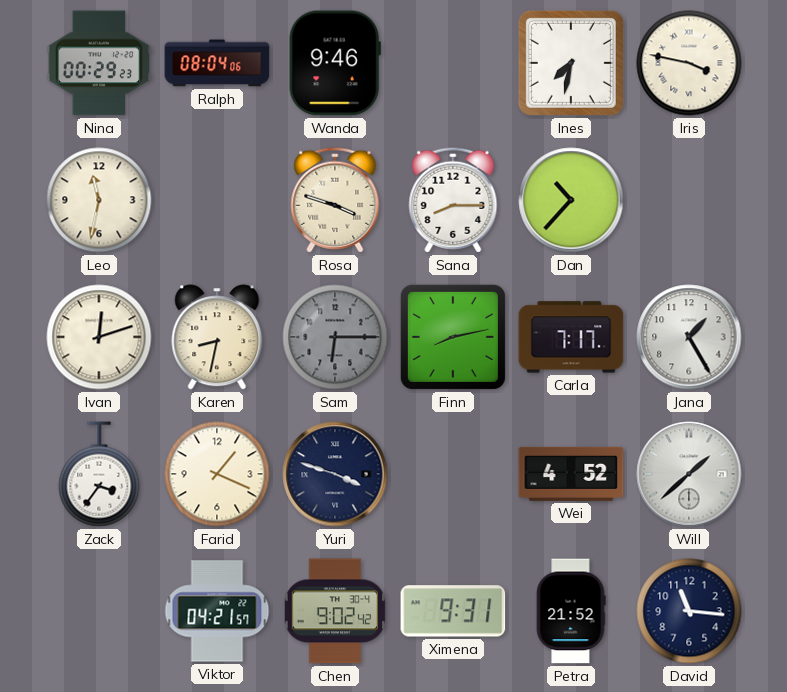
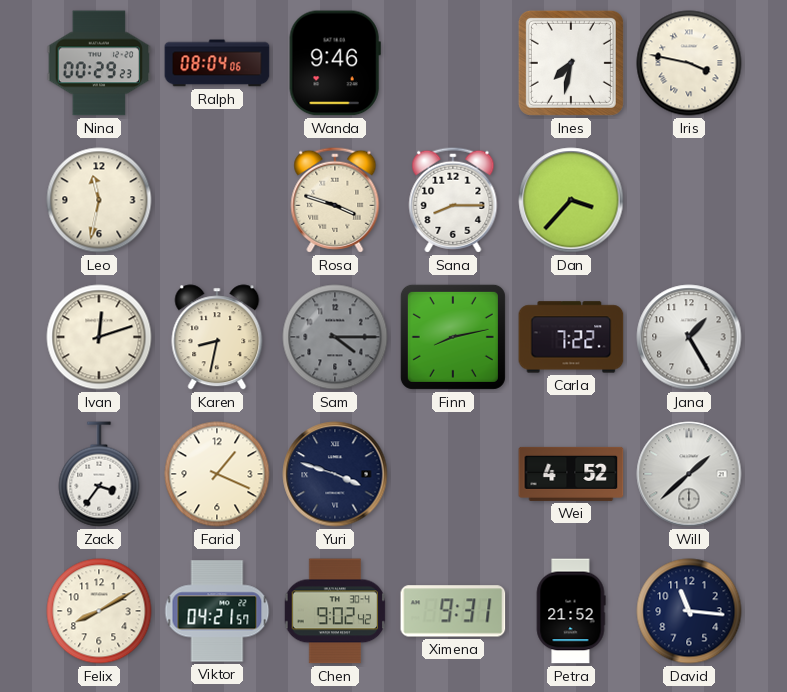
Dan: 10:37 -> 3:37
Sam: 6:15 -> 4:15
Carla: 7:17 -> 7:22
Felix: none -> 8:10
